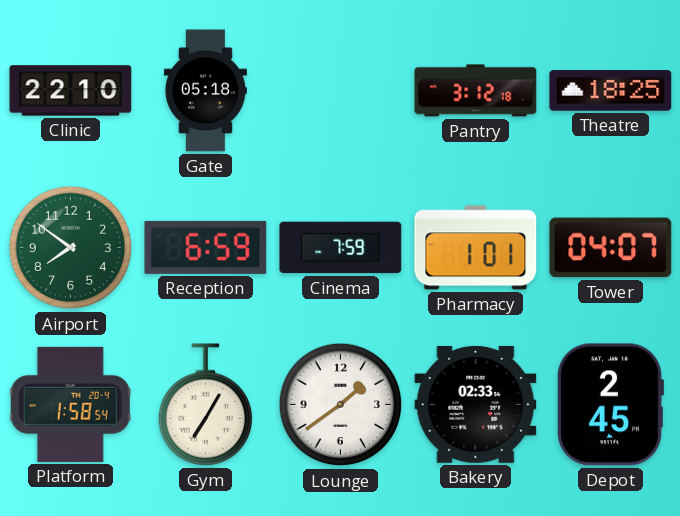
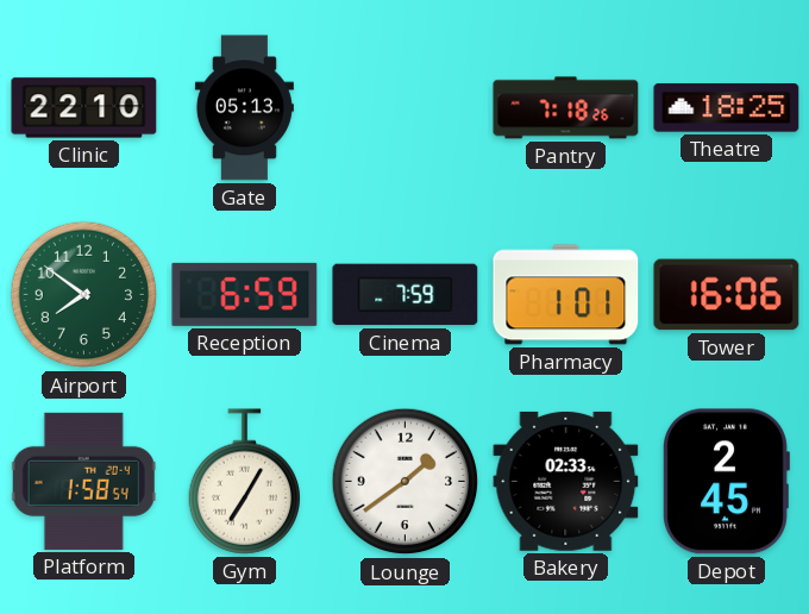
Gate: 05:18 -> 05:13
Pantry: 3:12 -> 7:18
Tower: 04:07 -> 16:06
